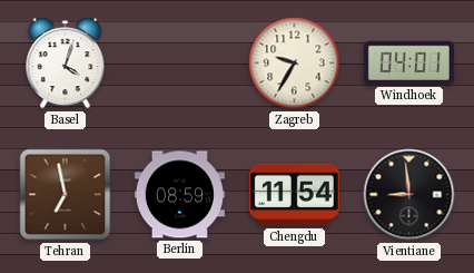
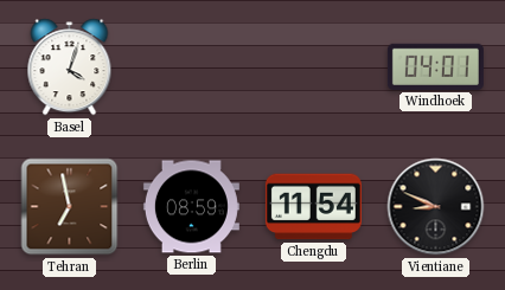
Zagreb: 9:35 -> none
Vientiane: 8:59 -> 8:49
